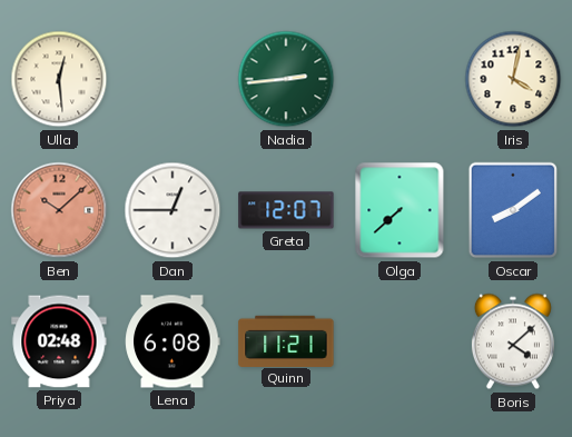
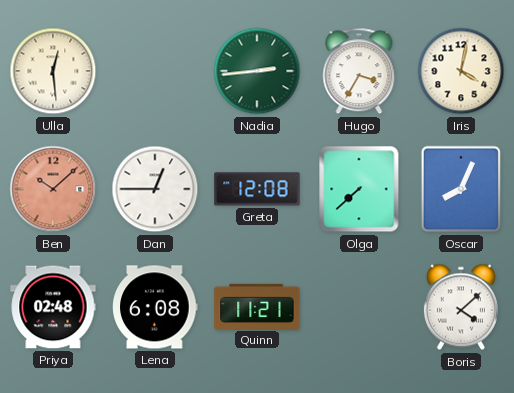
Hugo: none -> 3:35
Greta: 12:07 -> 12:08
Oscar: 8:09 -> 8:04
